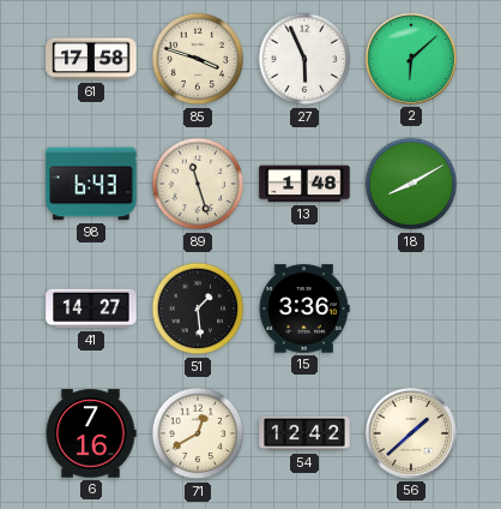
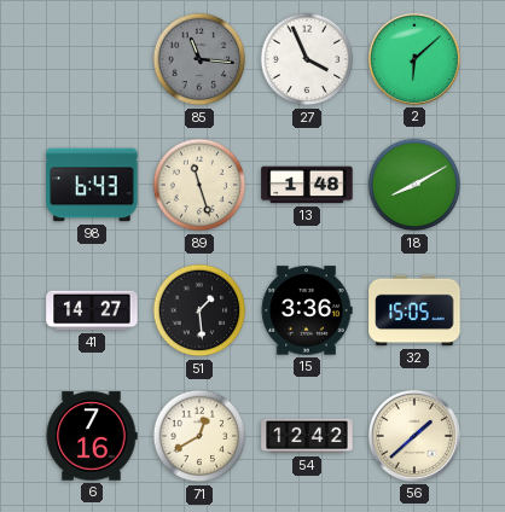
61: 17:58 -> none
85: 3:48 -> 11:16
85 dial: cream -> grey
27: 5:56 -> 3:56
32: none -> 15:05
